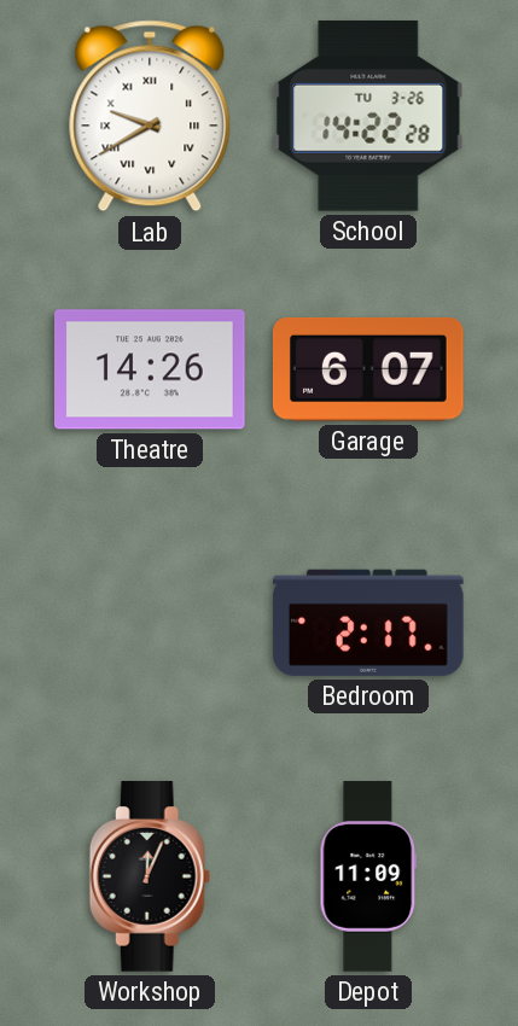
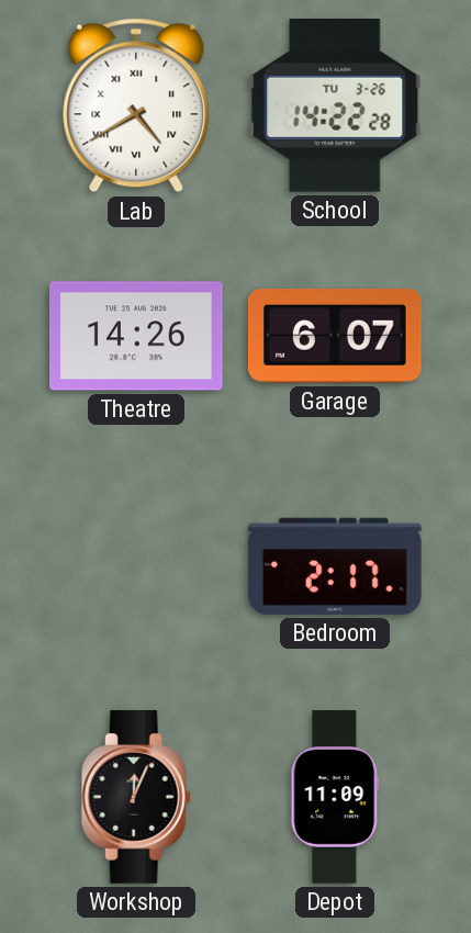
Lab: 9:40 -> 4:40
